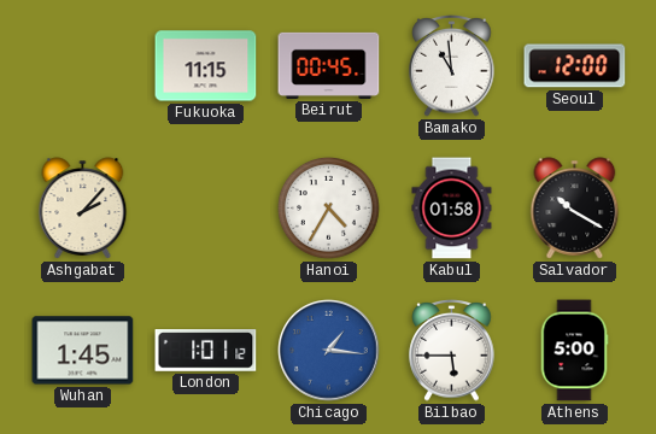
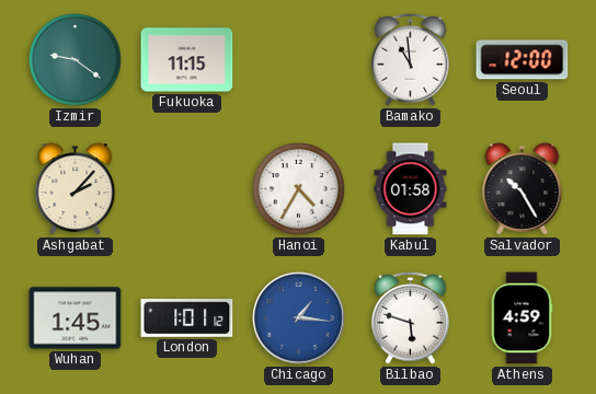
Izmir: none -> 9:21
Beirut: 00:45 -> none
Salvador: 10:20 -> 10:25
Bilbao: 5:45 -> 5:48
Athens: 5:00 -> 4:59
